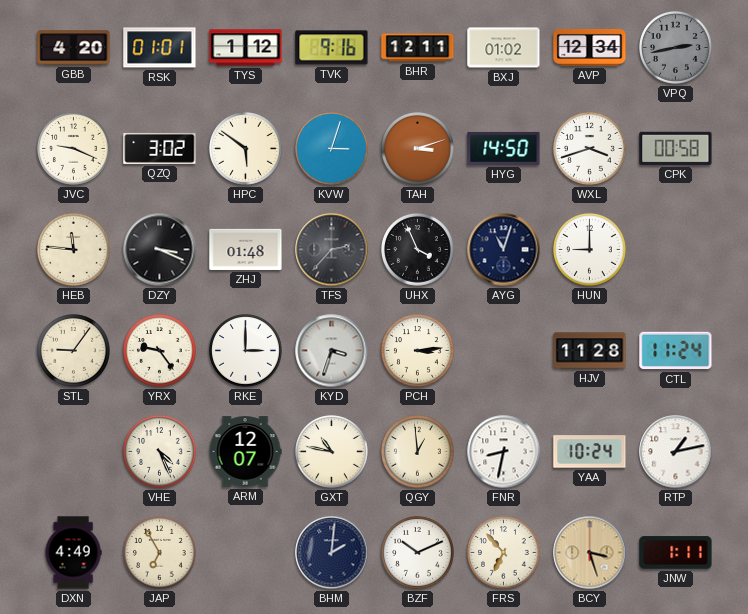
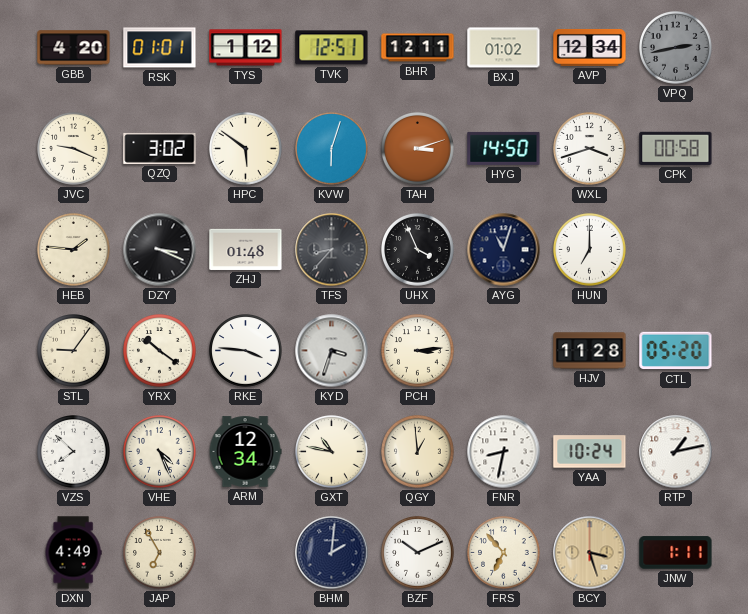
TVK: 9:16 -> 12:51
KVW: 3:03 -> 6:03
HEB: 11:46 -> 1:46
TFS: 2:37 -> 8:37
HUN: 9:00 -> 7:00
YRX: 9:24 -> 10:21
RKE: 3:00 -> 3:46
CTL: 11:24 -> 05:20
VZS: none -> 7:52
ARM: 12:07 -> 12:34
